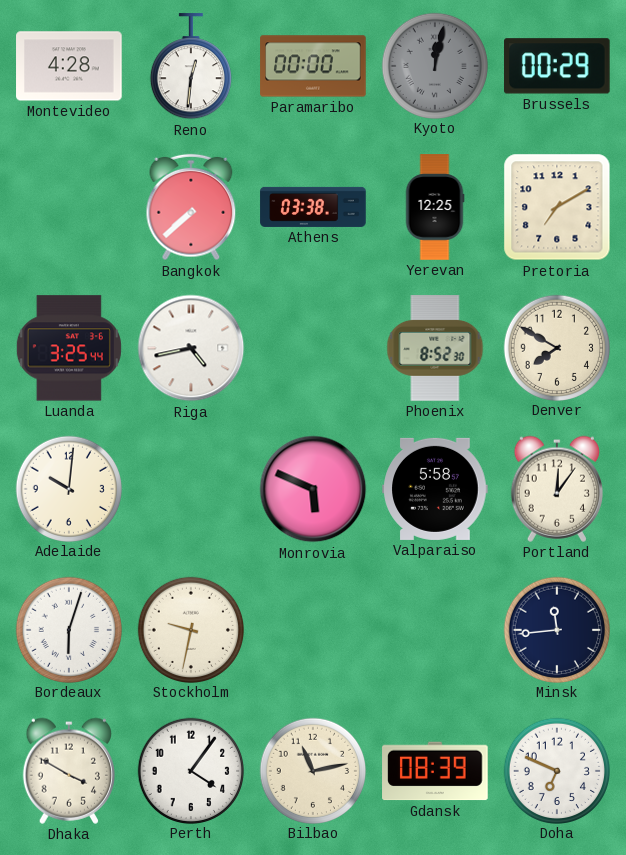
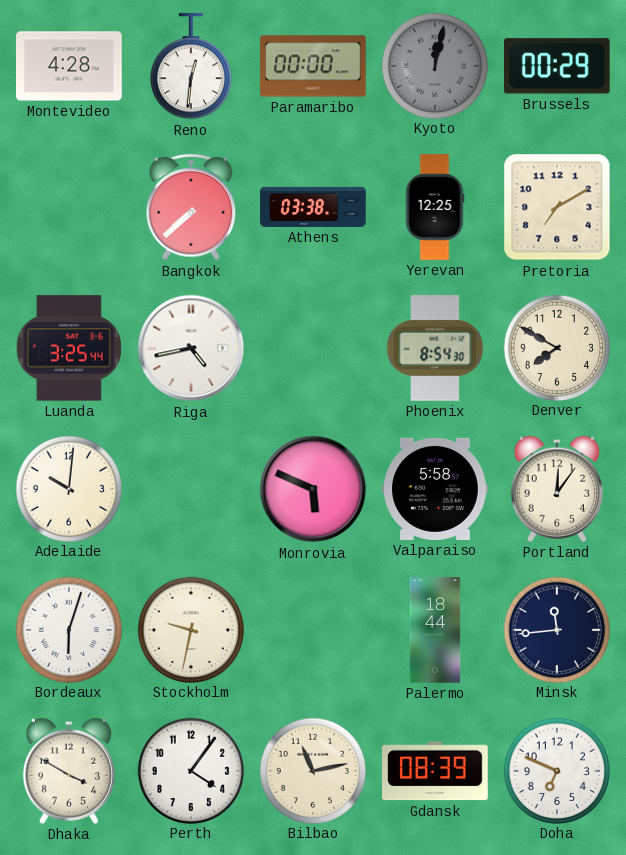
Phoenix: 8:52 -> 8:54
Palermo: none -> 18:44
